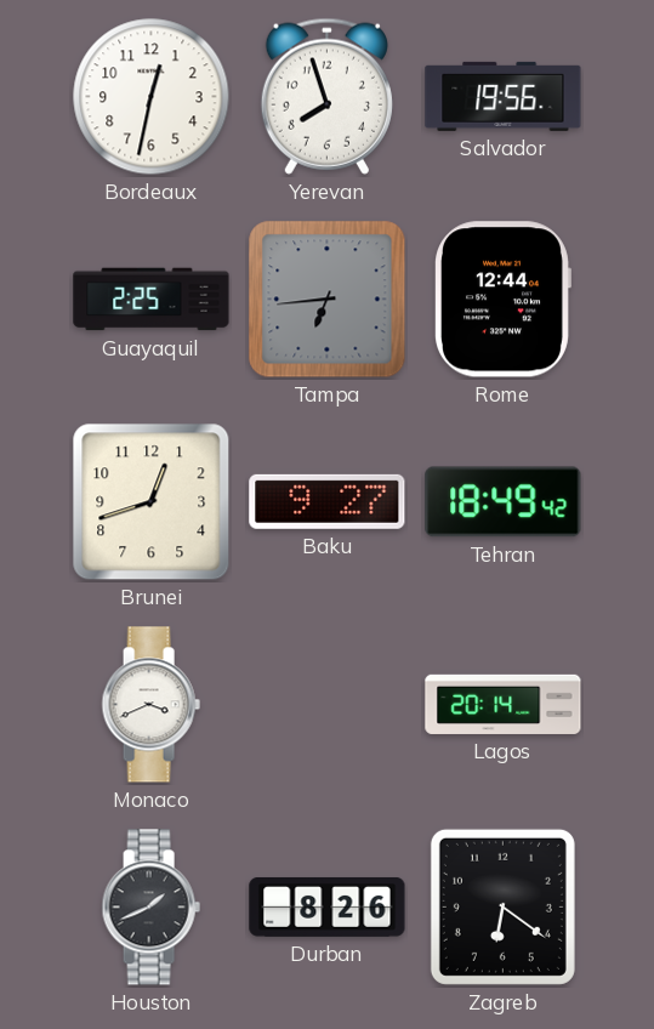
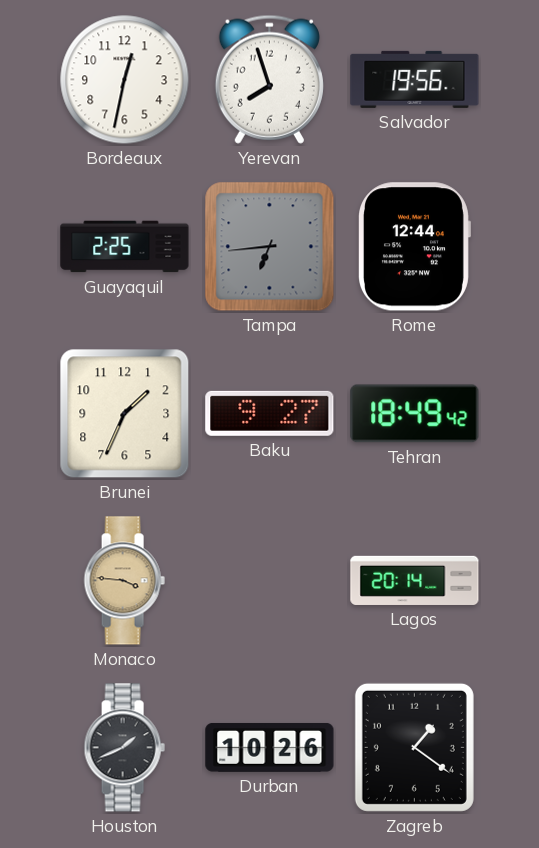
Brunei: 12:42 -> 1:34
Monaco: 3:41 -> 3:46
Monaco dial: white -> champagne
Durban: 8:26 -> 10:26
Zagreb: 6:21 -> 1:21
